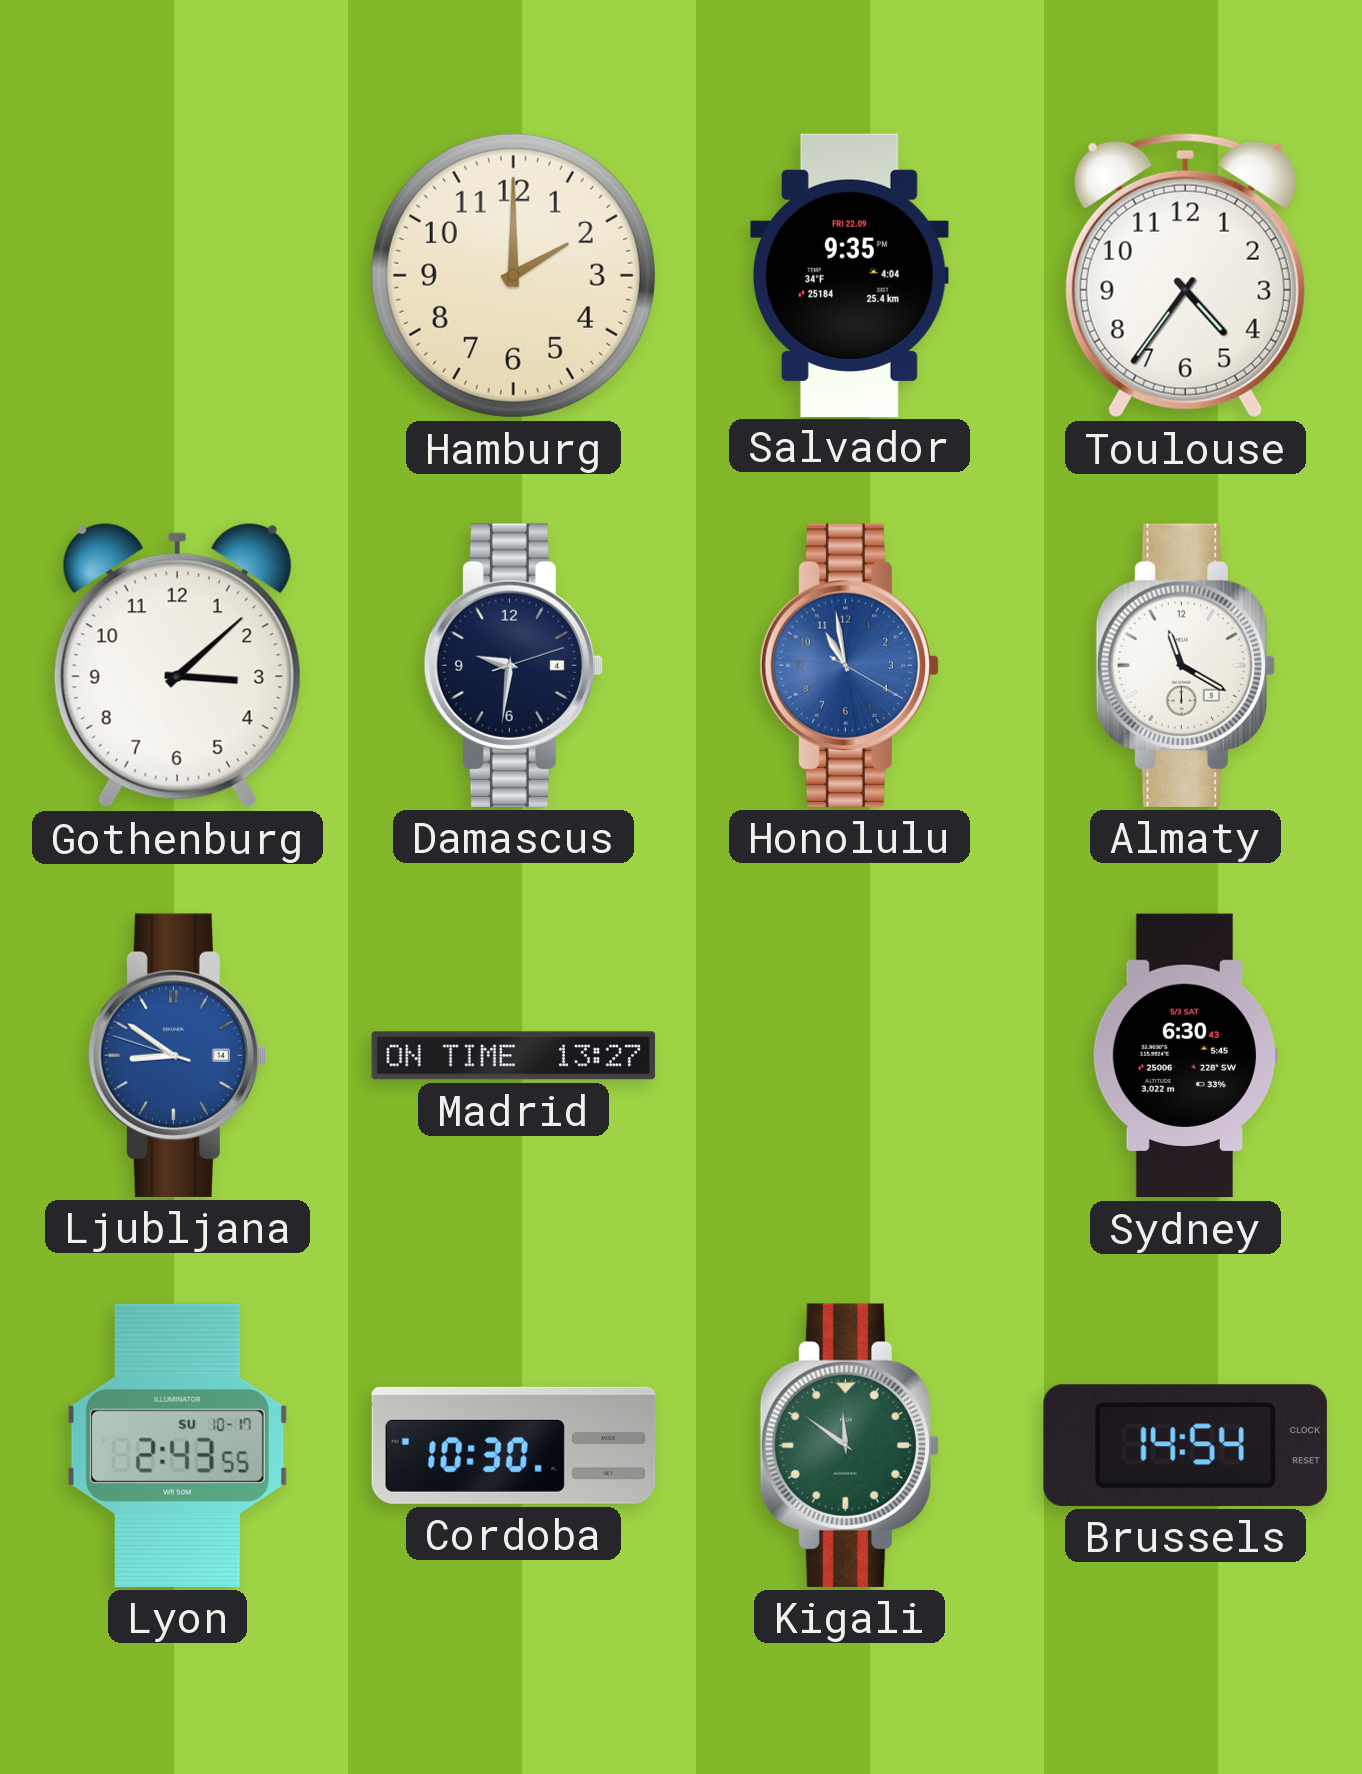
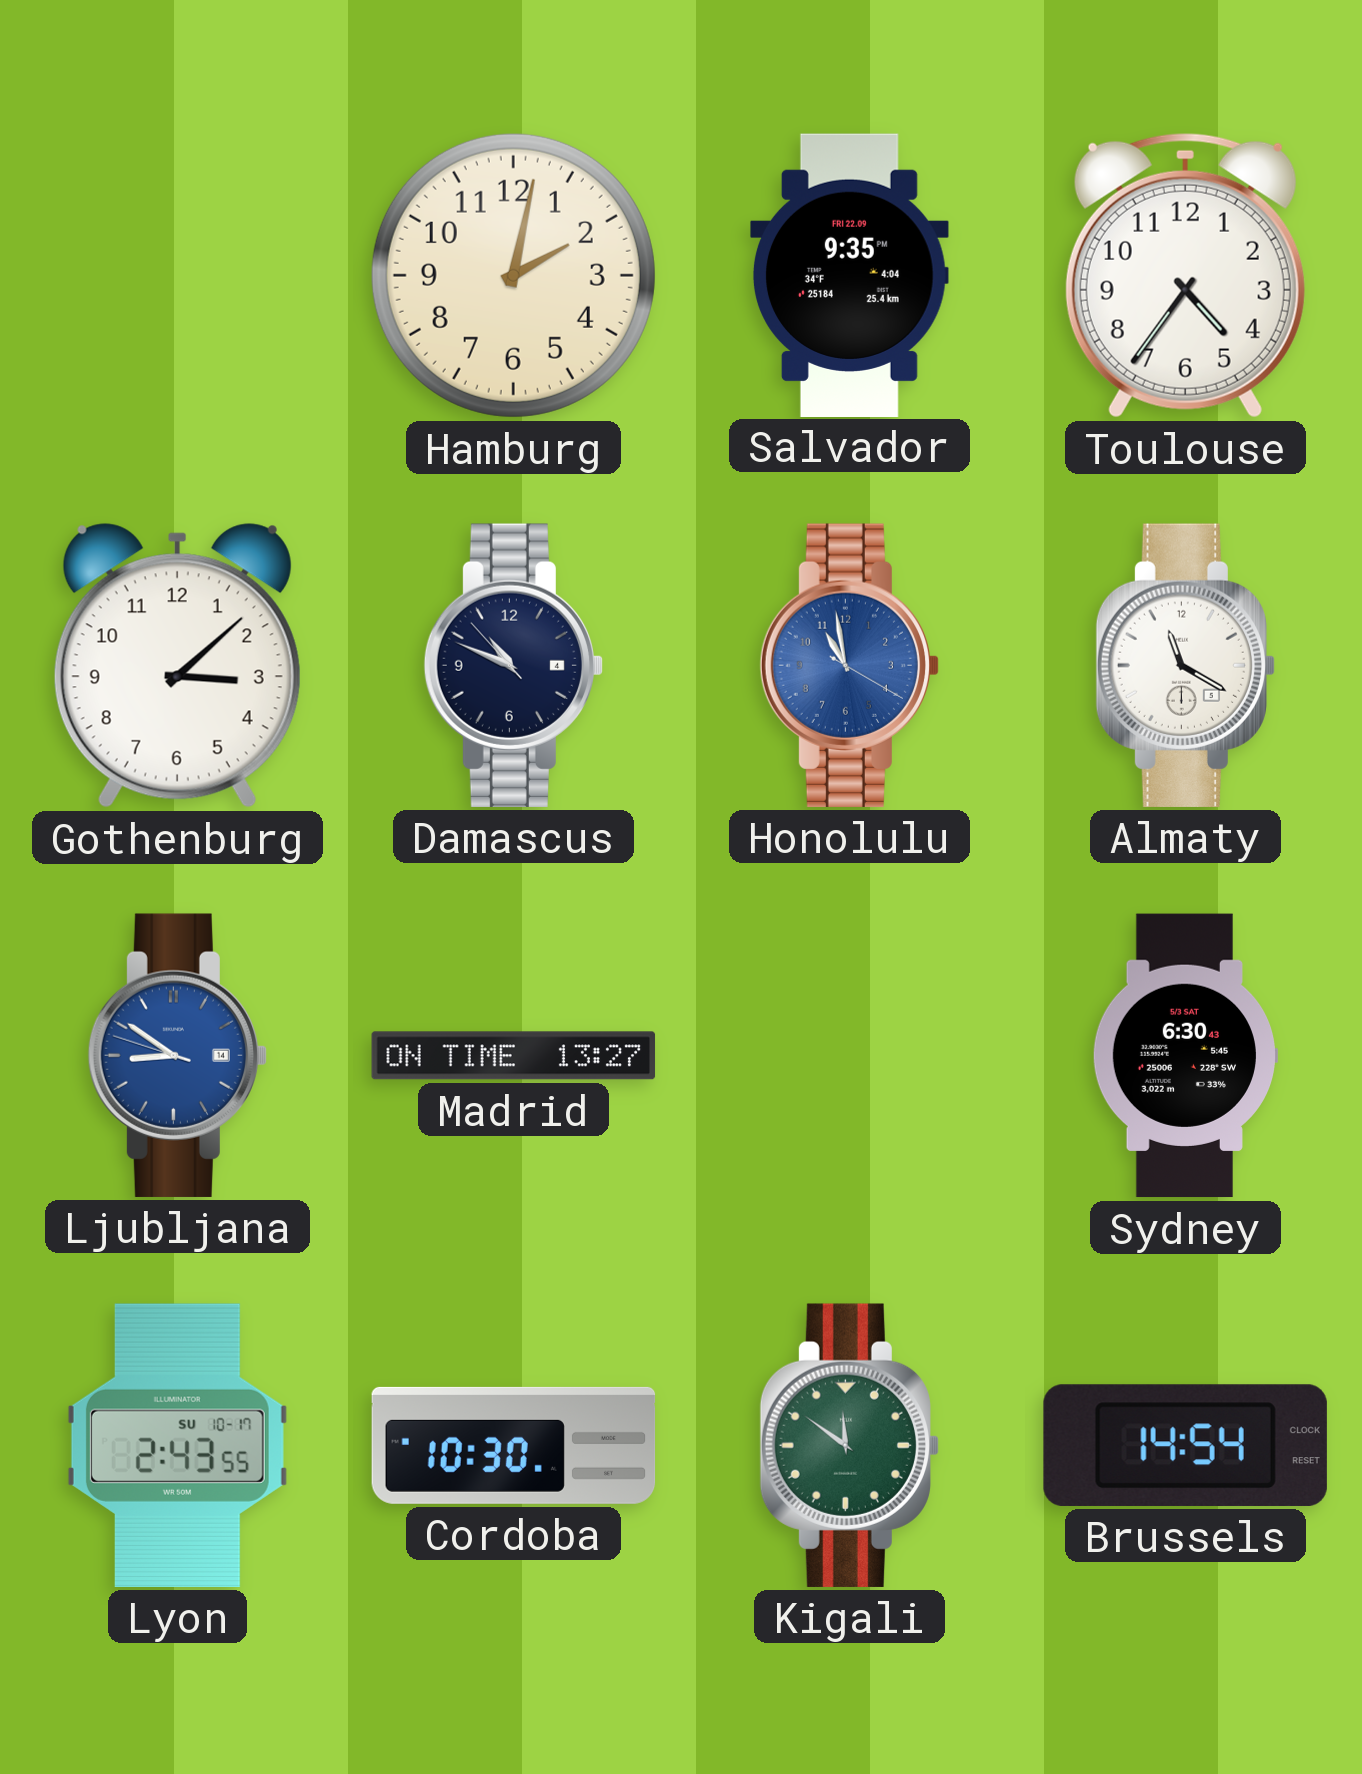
Hamburg: 2:00 -> 2:02
Damascus: 9:31 -> 10:48
